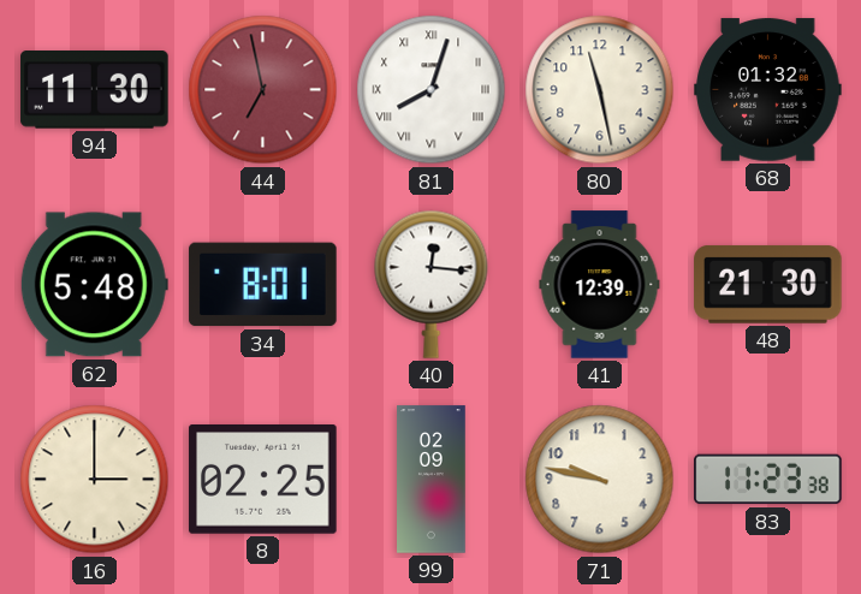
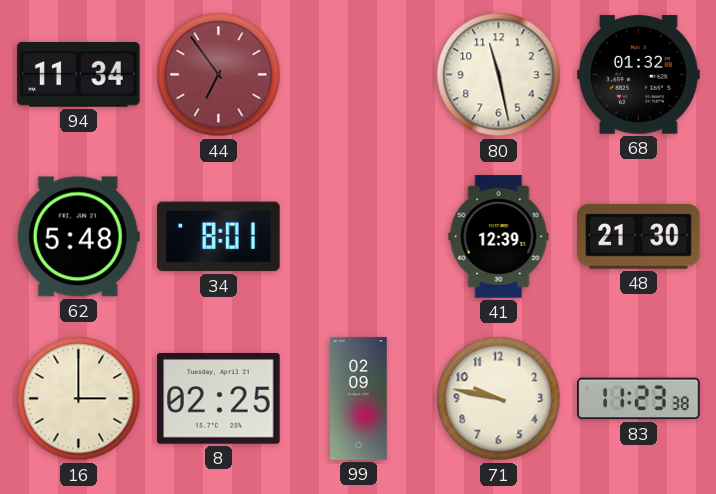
94: 11:30 -> 11:34
44: 6:58 -> 6:54
81: 8:03 -> none
40: 12:16 -> none
